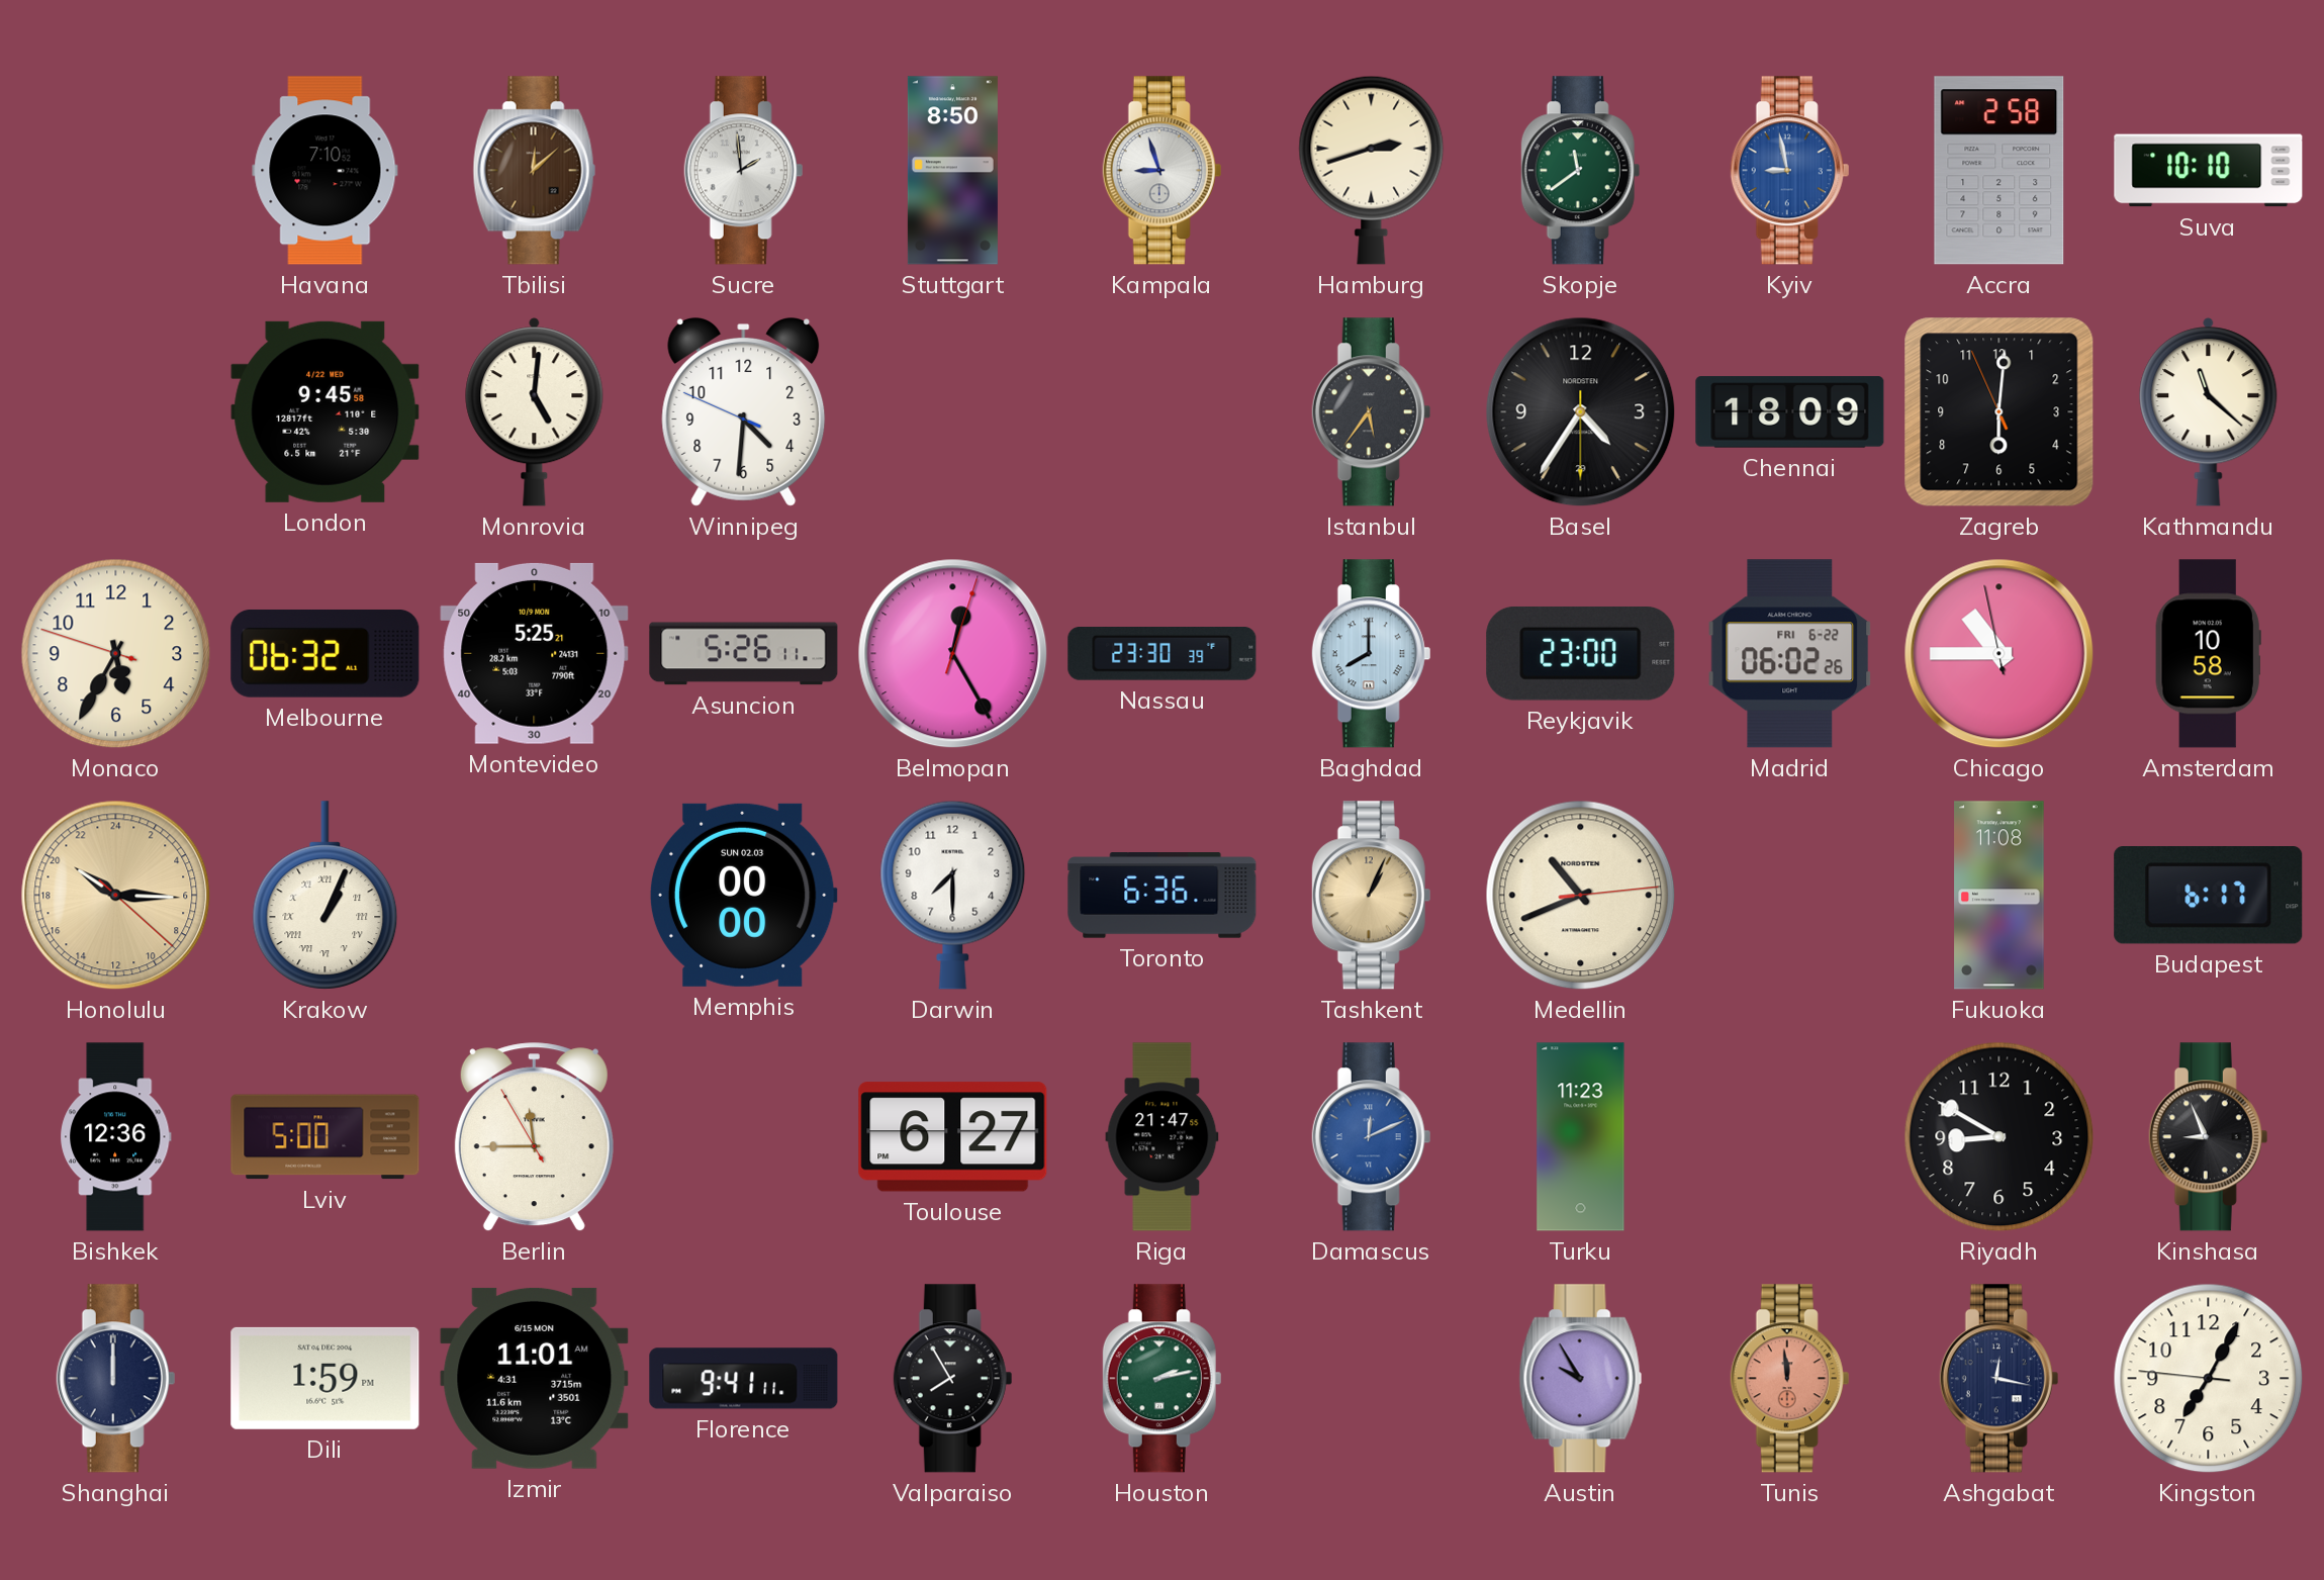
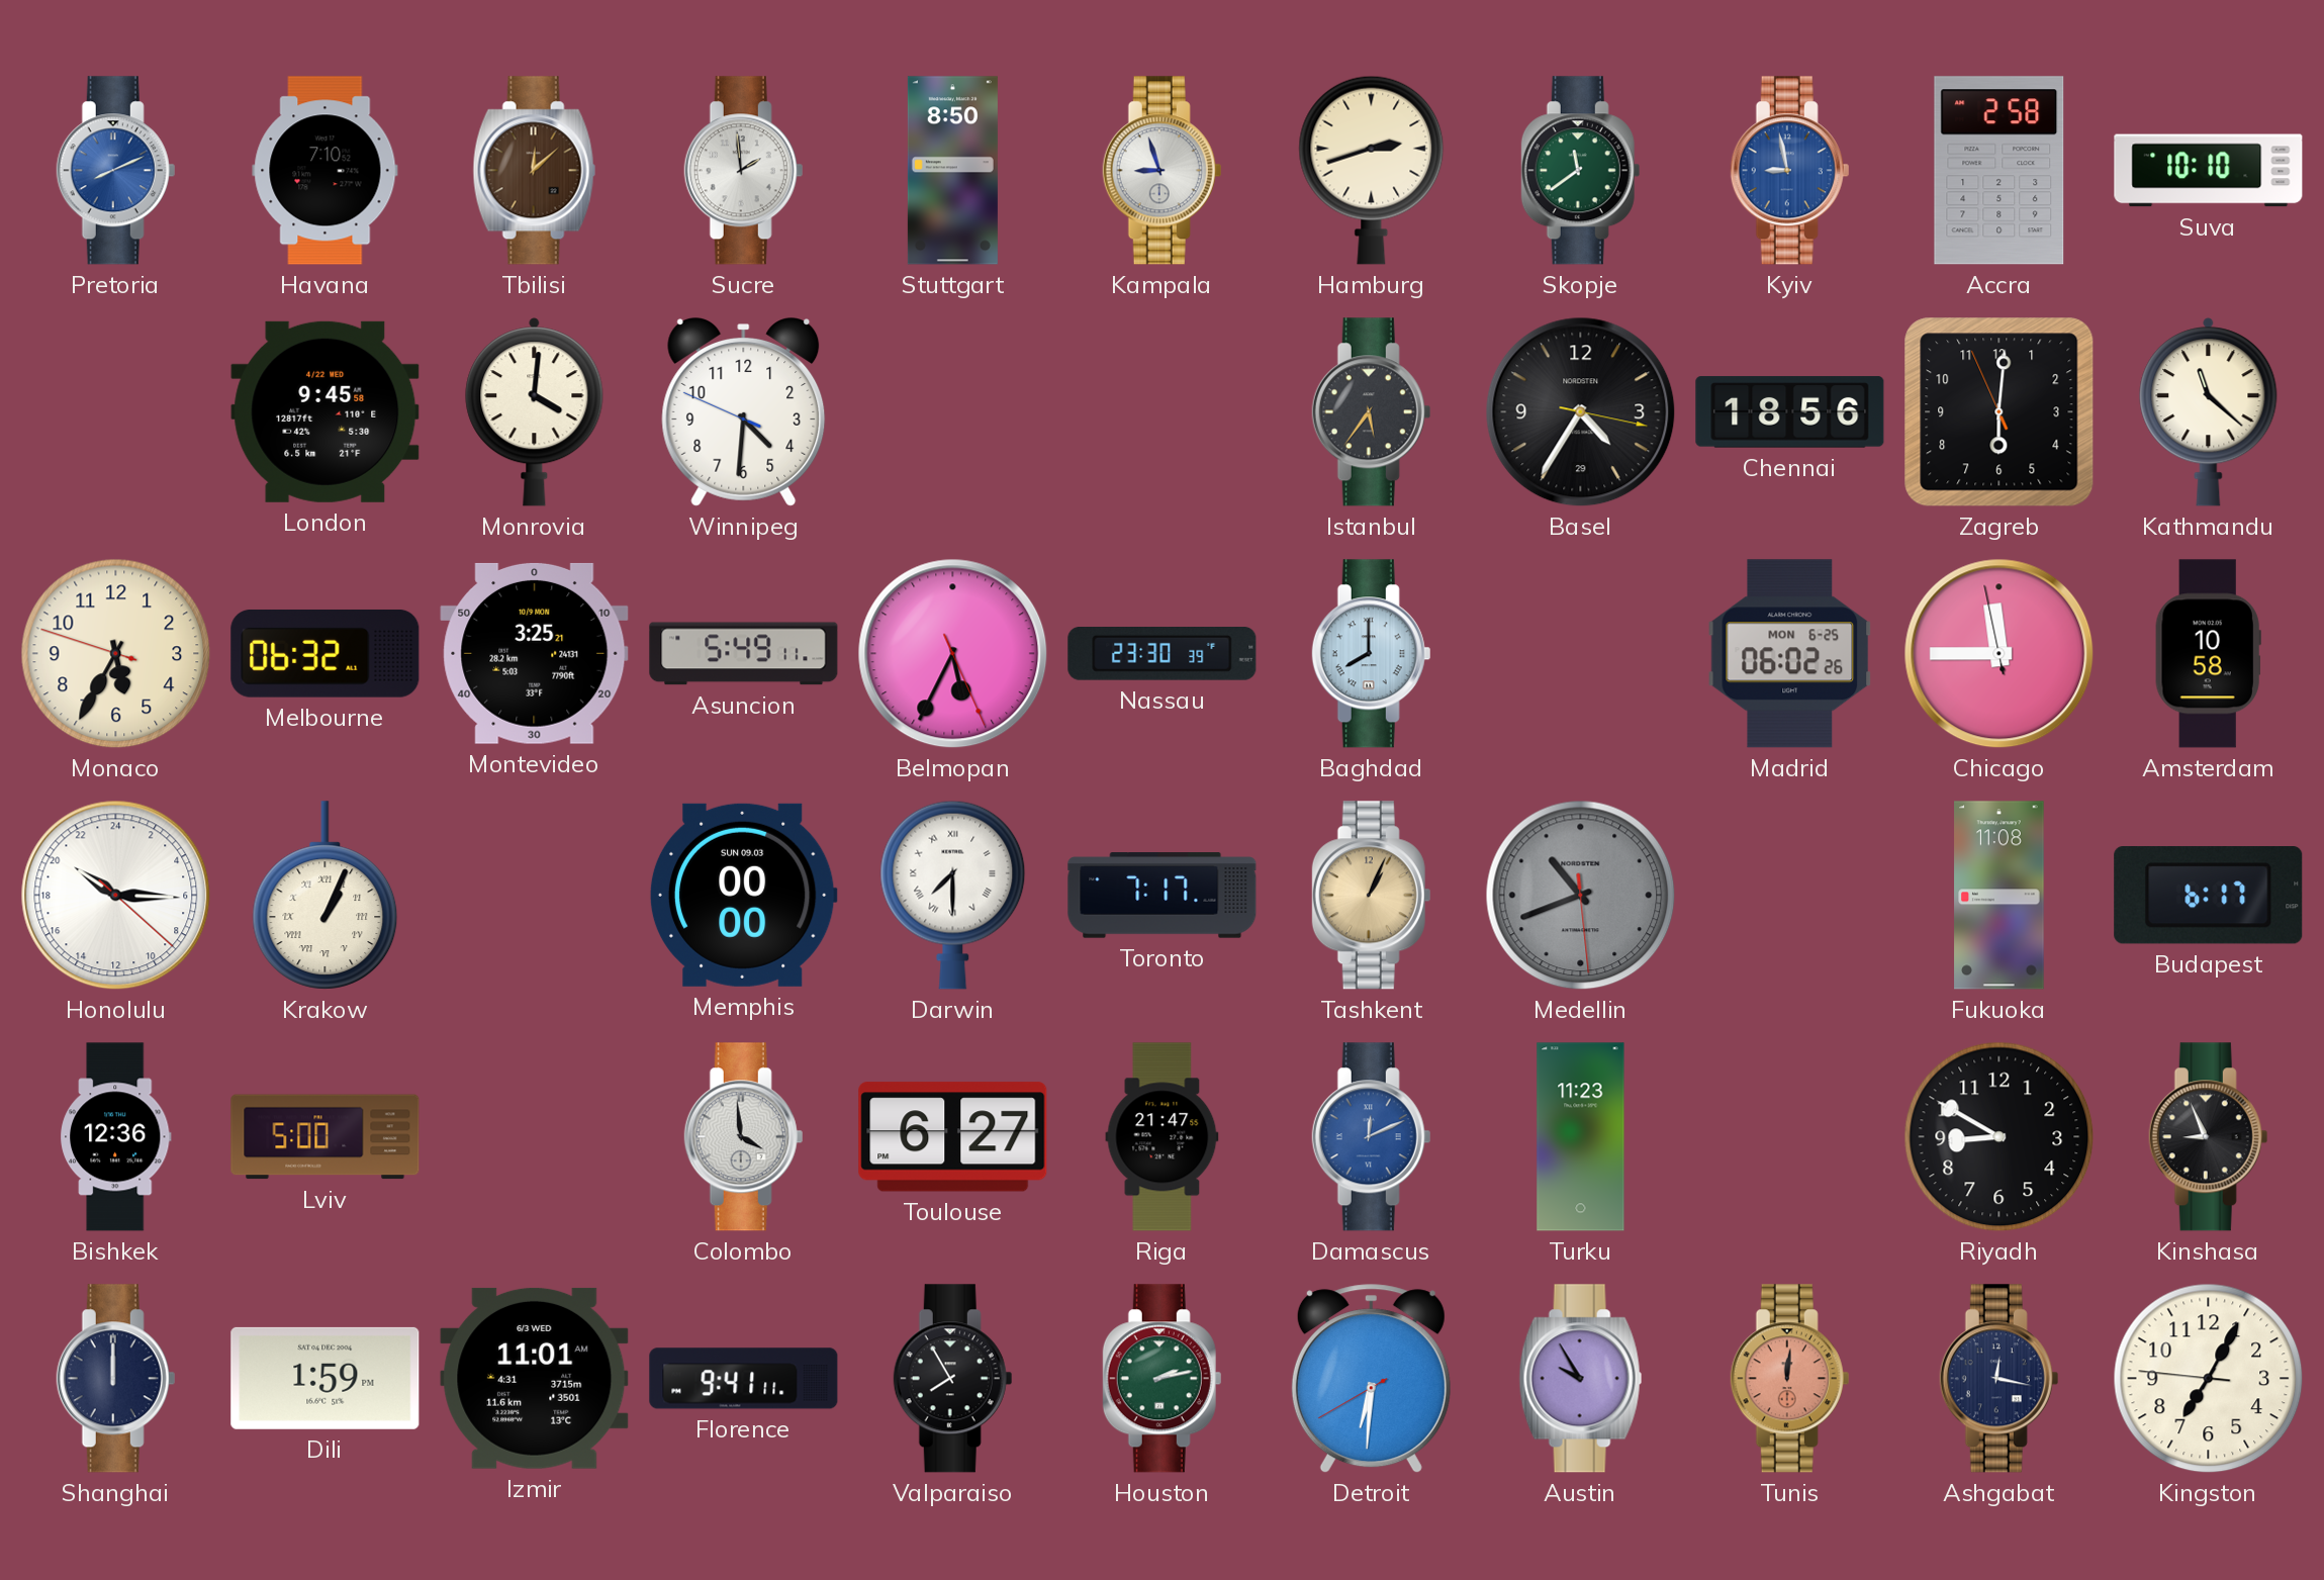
Pretoria: none -> 8:11
Monrovia: 5:01 -> 4:01
Basel: 4:35:30 -> 4:35:17
Chennai: 18:09 -> 18:56
Montevideo: 5:25 -> 3:25
Asuncion: 5:26 -> 5:49
Belmopan: 12:25 -> 5:34
Reykjavik: 23:00 -> none
Madrid date: FRI 6-22 -> MON 6-25
Chicago: 10:44 -> 11:44
Honolulu dial: champagne -> white
Memphis date: SUN 02.03 -> SUN 09.03
Darwin numerals: Arabic -> Roman
Toronto: 6:36 -> 7:17
Medellin: 10:41:14 -> 10:41:29
Medellin dial: cream -> grey
Berlin: 11:44 -> none
Colombo: none -> 3:59
Izmir date: 6/15 MON -> 6/3 WED
Detroit: none -> 6:30
Tunis: 11:59 -> 12:01
